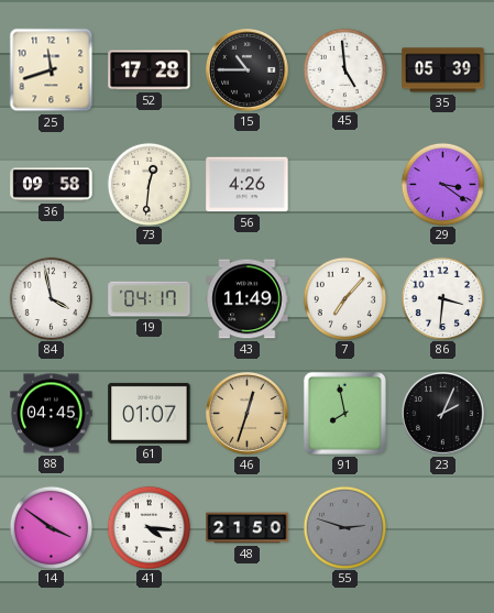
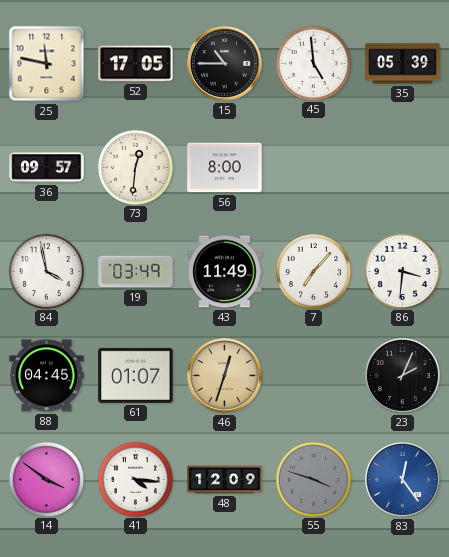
25: 11:42 -> 11:47
52: 17:28 -> 17:05
36: 09:58 -> 09:57
56: 4:26 -> 8:00
29: 3:21 -> none
19: 04:17 -> 03:49
91: 7:58 -> none
48: 21:50 -> 12:09
55: 2:48 -> 3:48
83: none -> 12:24
